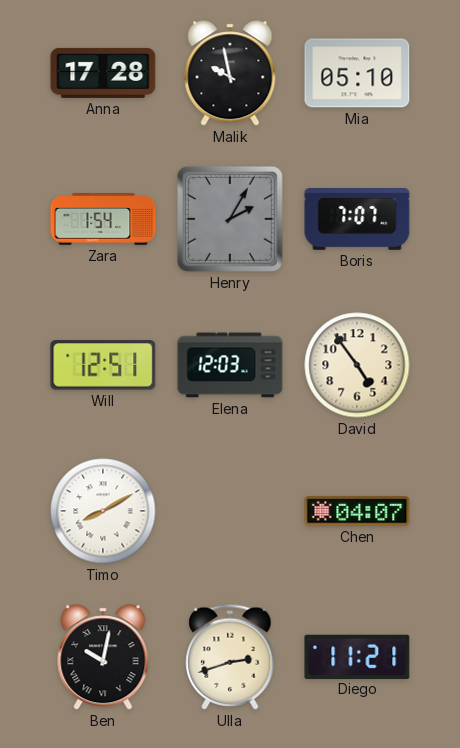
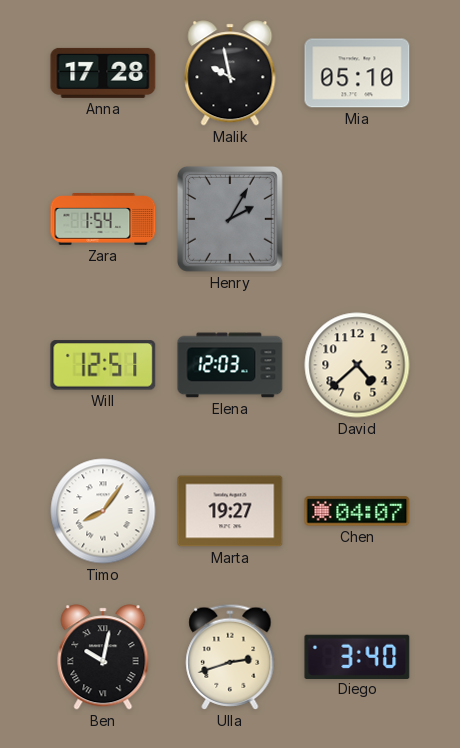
Boris: 7:07 -> none
David: 4:54 -> 4:38
Timo: 8:10 -> 8:06
Marta: none -> 19:27
Diego: 11:21 -> 3:40
